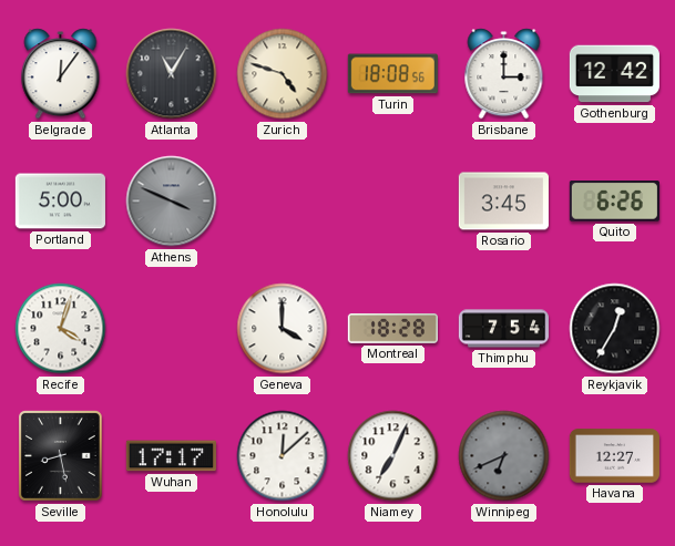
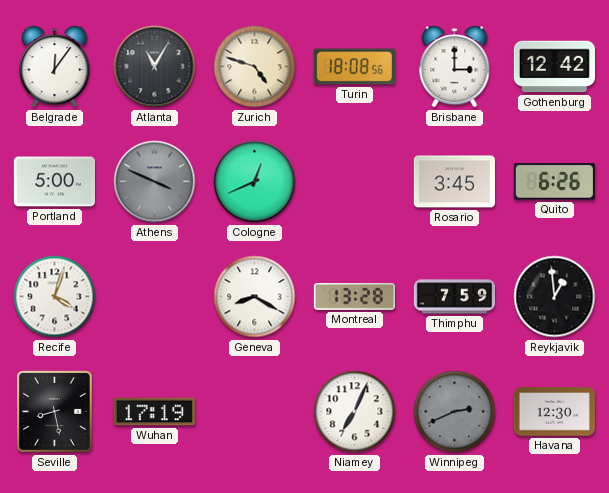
Cologne: none -> 12:41
Geneva: 4:00 -> 8:20
Montreal: 18:28 -> 13:28
Thimphu: 7:54 -> 7:59
Reykjavik: 12:35 -> 12:59
Wuhan: 17:17 -> 17:19
Honolulu: 12:08 -> none
Winnipeg: 6:41 -> 2:41
Havana: 12:27 -> 12:30
